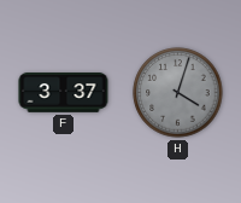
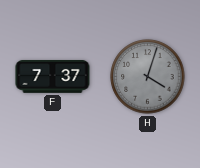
F: 3:37 -> 7:37
